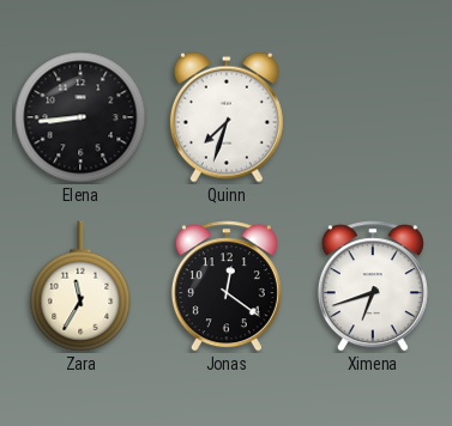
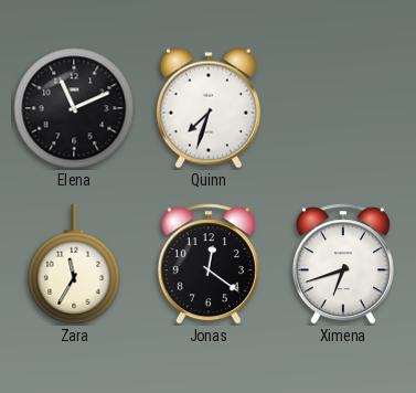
Elena: 8:44 -> 11:11
